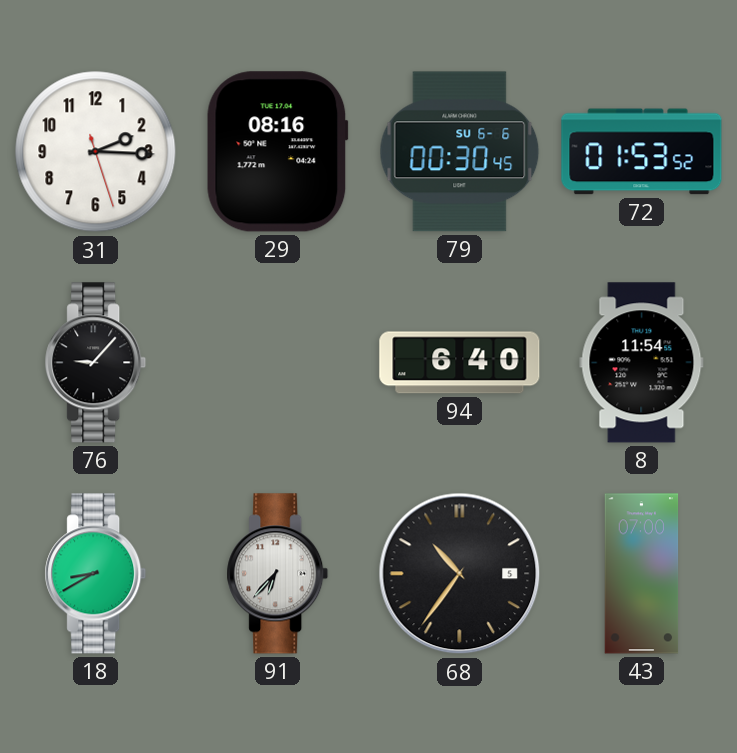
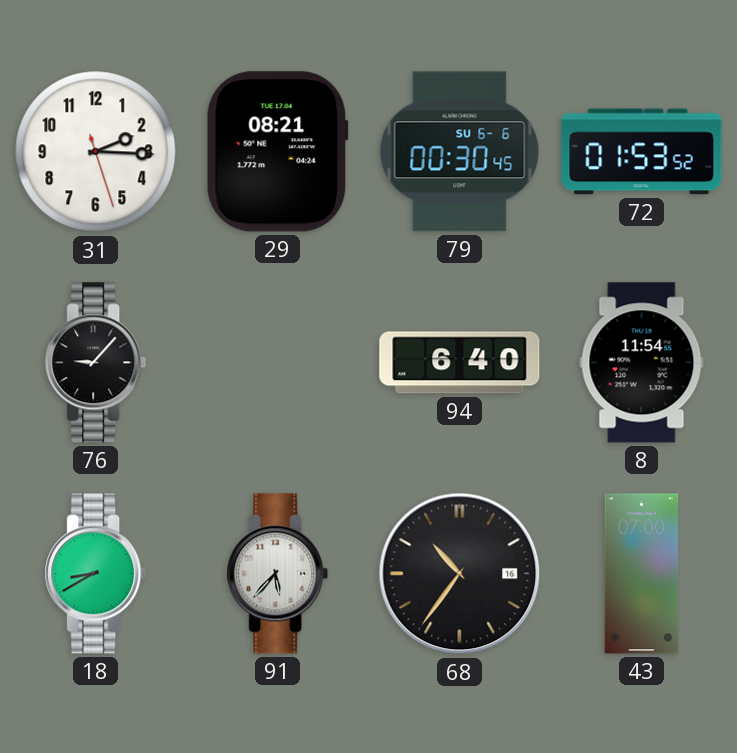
29: 08:16 -> 08:21
91: 6:37 -> 5:37
68 date: 5 -> 16
